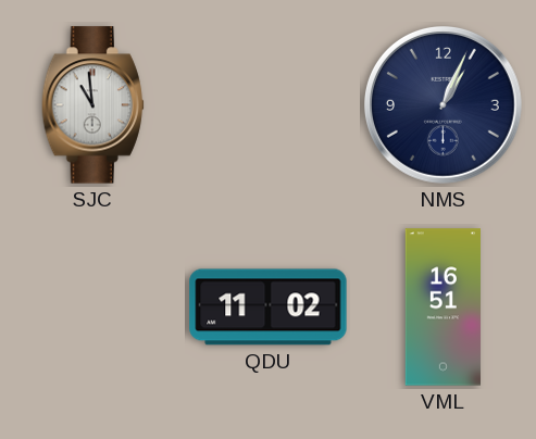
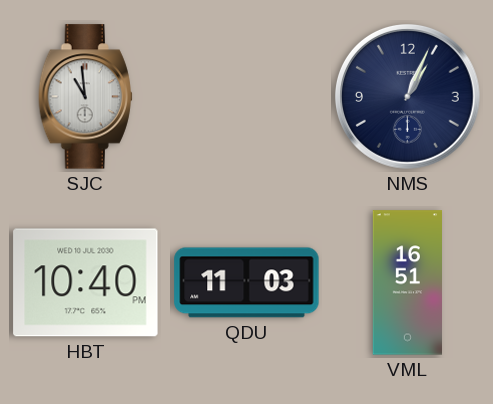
HBT: none -> 10:40
QDU: 11:02 -> 11:03
